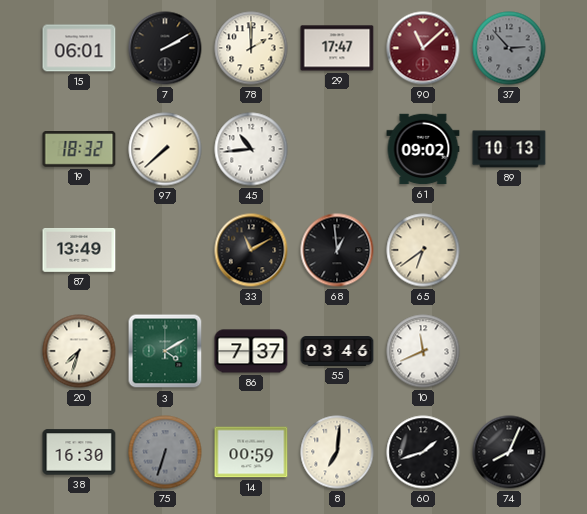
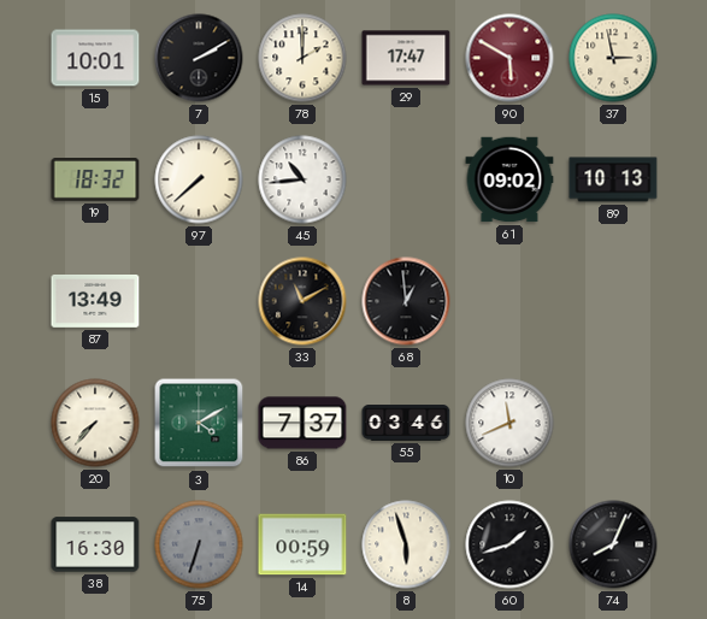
15: 06:01 -> 10:01
90: 11:08 -> 5:50
37: 2:53 -> 2:58
37 dial: grey -> cream
65: 6:39 -> none
20: 7:33 -> 7:37
8: 7:01 -> 5:57
